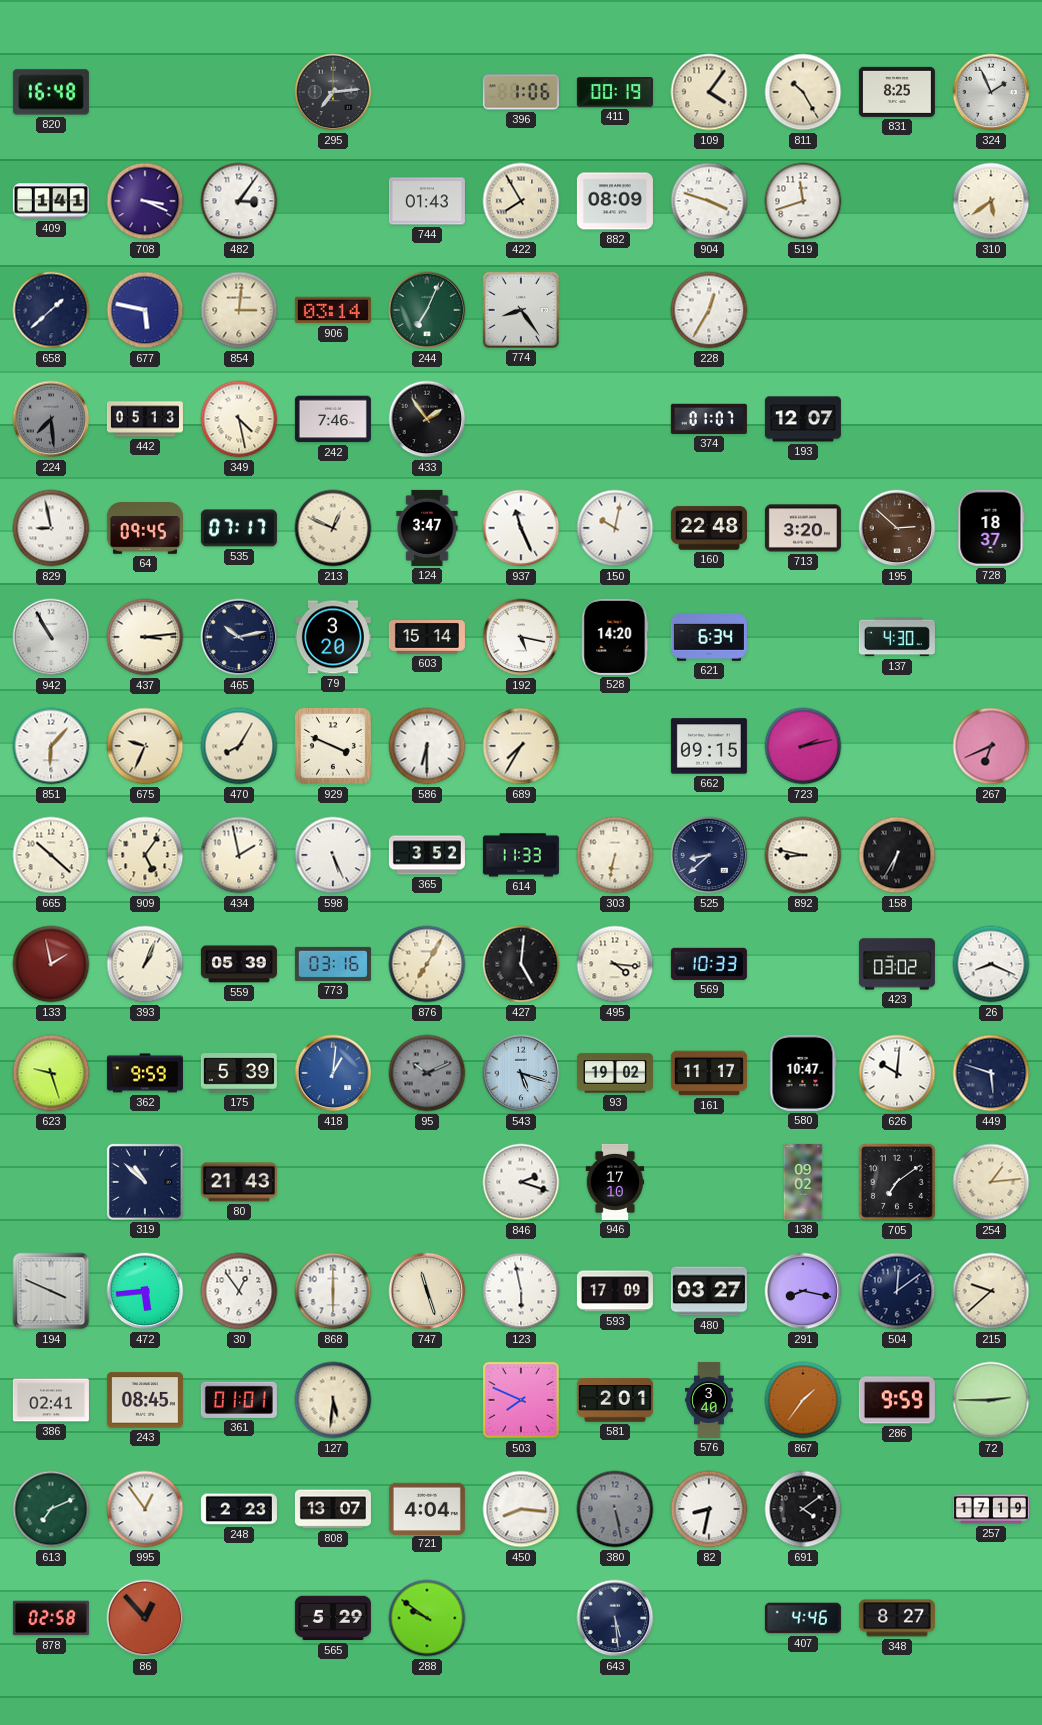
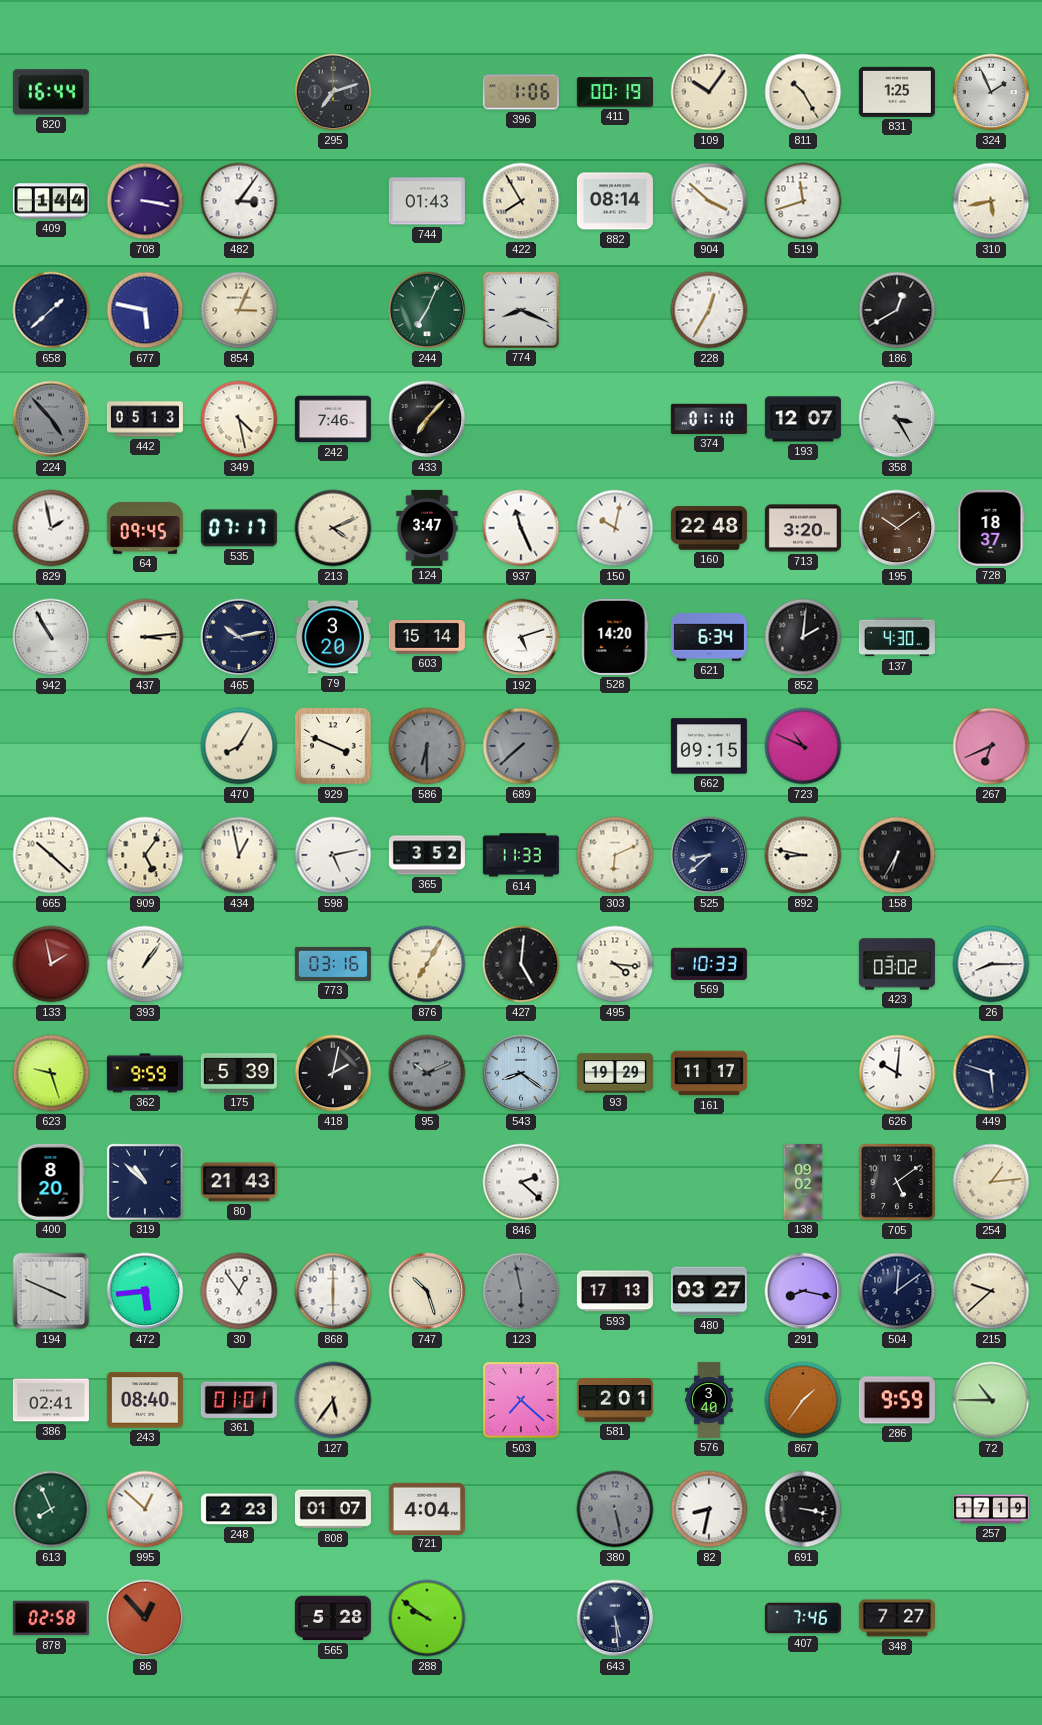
820: 16:48 -> 16:44
295: 7:14 -> 7:12
109: 4:06 -> 10:06
831: 8:25 -> 1:25
409: 1:41 -> 1:44
708: 3:19 -> 3:17
882: 08:09 -> 08:14
904: 3:48 -> 3:52
310: 5:39 -> 5:43
854: 3:01 -> 3:04
906: 03:14 -> none
774: 8:24 -> 8:19
186: none -> 12:40
224: 7:29 -> 4:53
433: 1:54 -> 7:07
374: 01:07 -> 01:10
358: none -> 3:25
829: 8:58 -> 1:58
213: 12:49 -> 4:11
195: 2:52 -> 10:09
192: 5:17 -> 5:12
852: none -> 2:01
851: 6:07 -> none
675: 9:34 -> none
586 dial: white -> grey
689: 7:35 -> 7:38
689 dial: cream -> grey
723: 2:13 -> 10:49
434: 1:58 -> 12:58
598: 5:26 -> 5:13
303: 6:32 -> 6:11
393: 1:04 -> 1:06
559: 05:39 -> none
26: 8:19 -> 8:15
418: 1:01 -> 2:02
418 dial: blue -> black
543: 5:18 -> 8:21
93: 19:02 -> 19:29
580: 10:47 -> none
400: none -> 8:20
846: 2:18 -> 2:22
946: 17:10 -> none
705: 7:09 -> 5:09
747: 11:27 -> 10:27
123 dial: white -> grey
593: 17:09 -> 17:13
243: 08:45 -> 08:40
127: 5:31 -> 5:36
503: 7:49 -> 7:22
72: 2:45 -> 10:45
613: 7:11 -> 7:56
995: 12:54 -> 12:52
808: 13:07 -> 01:07
450: 8:16 -> none
691: 4:09 -> 3:17
565: 5:29 -> 5:28
407: 4:46 -> 7:46
348: 8:27 -> 7:27
